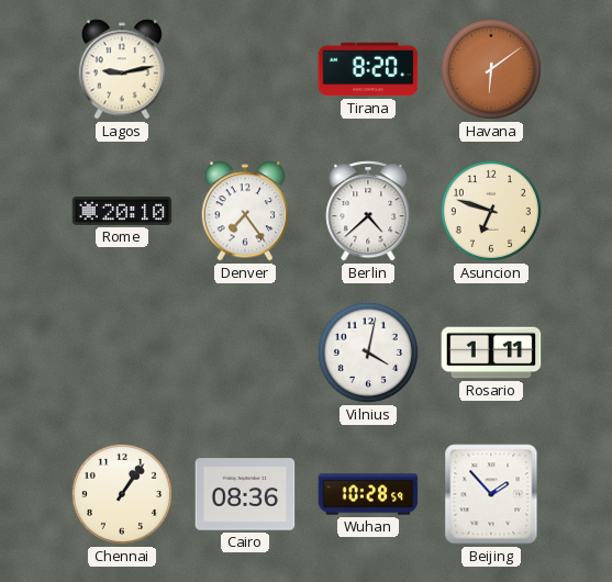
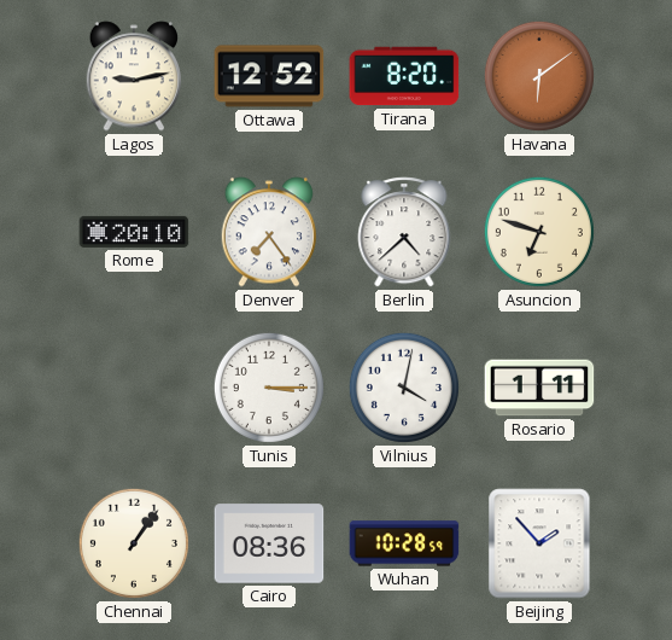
Ottawa: none -> 12:52
Tunis: none -> 3:15
